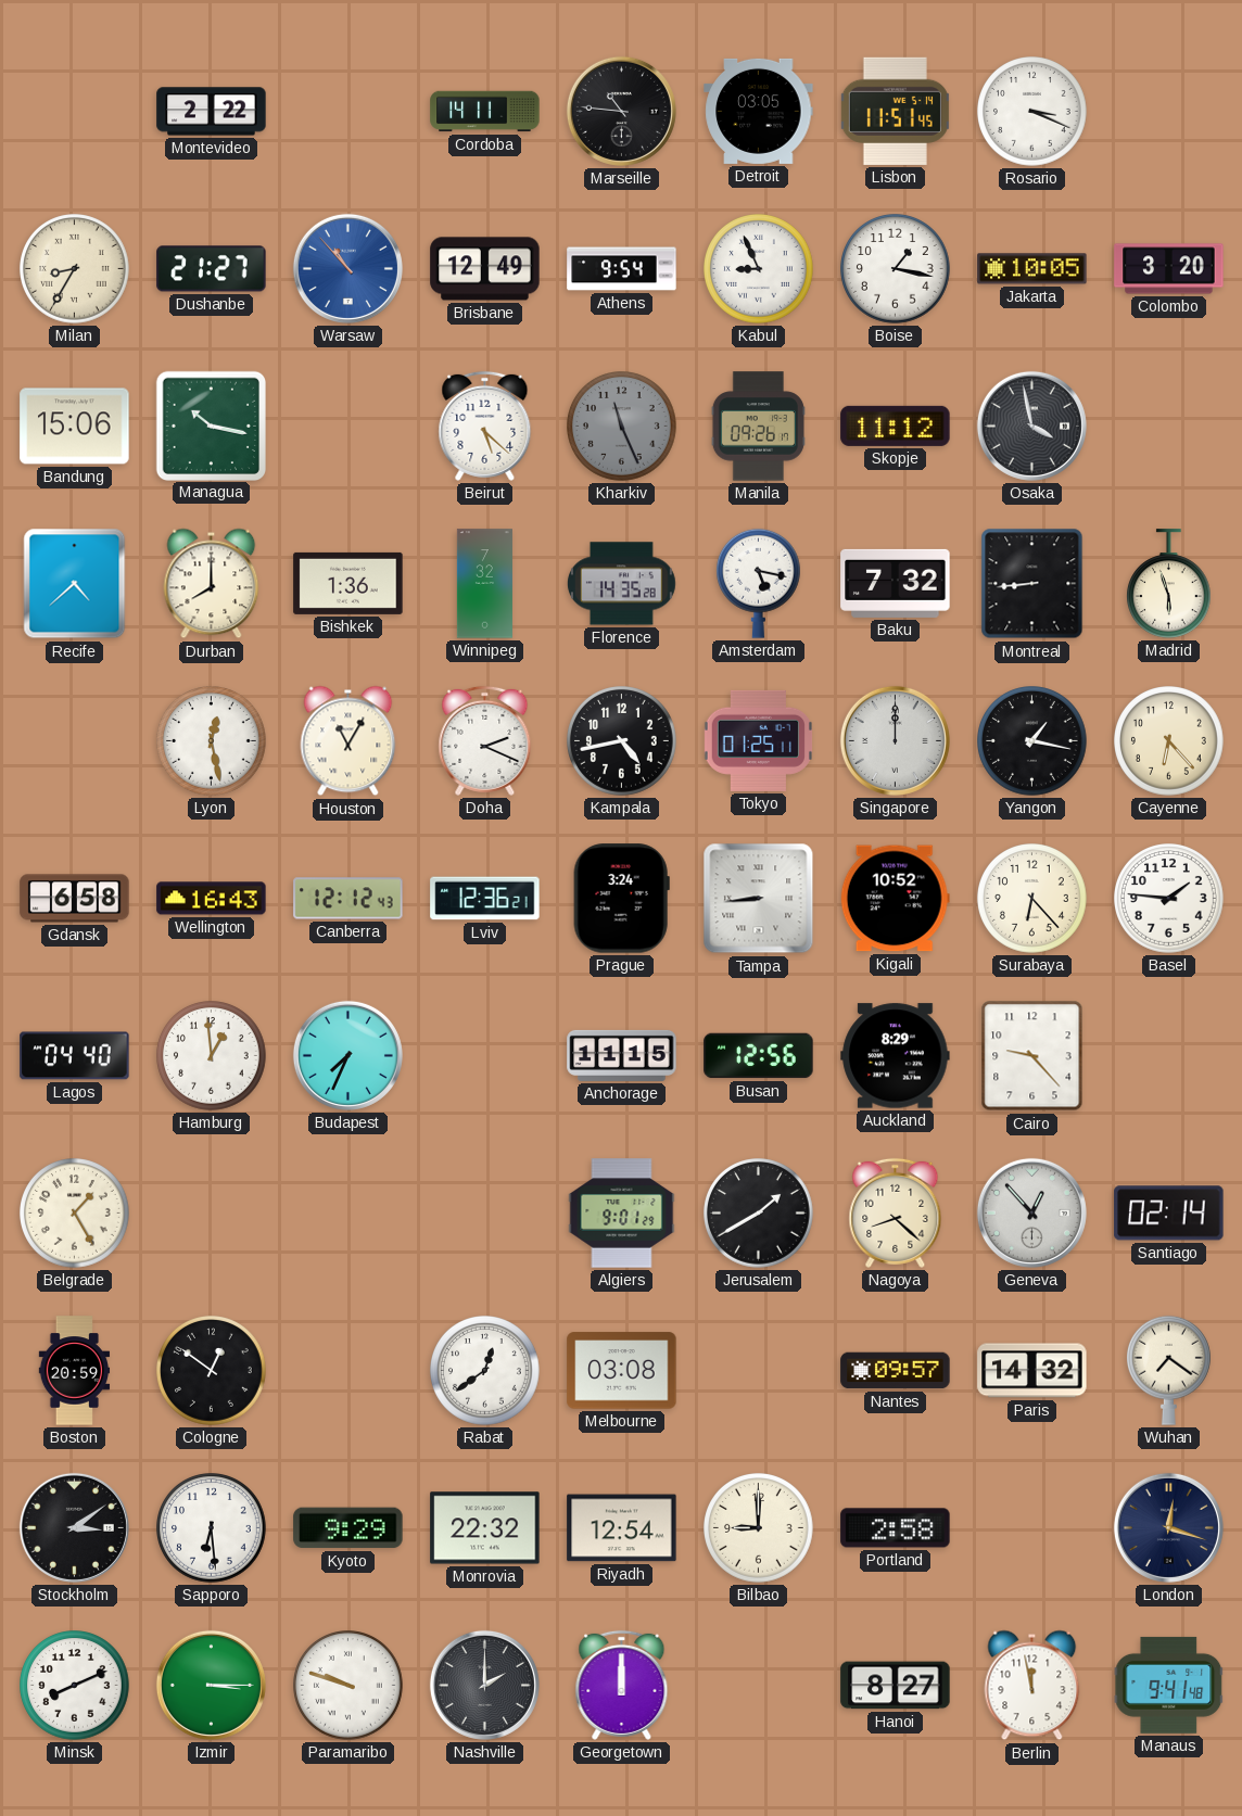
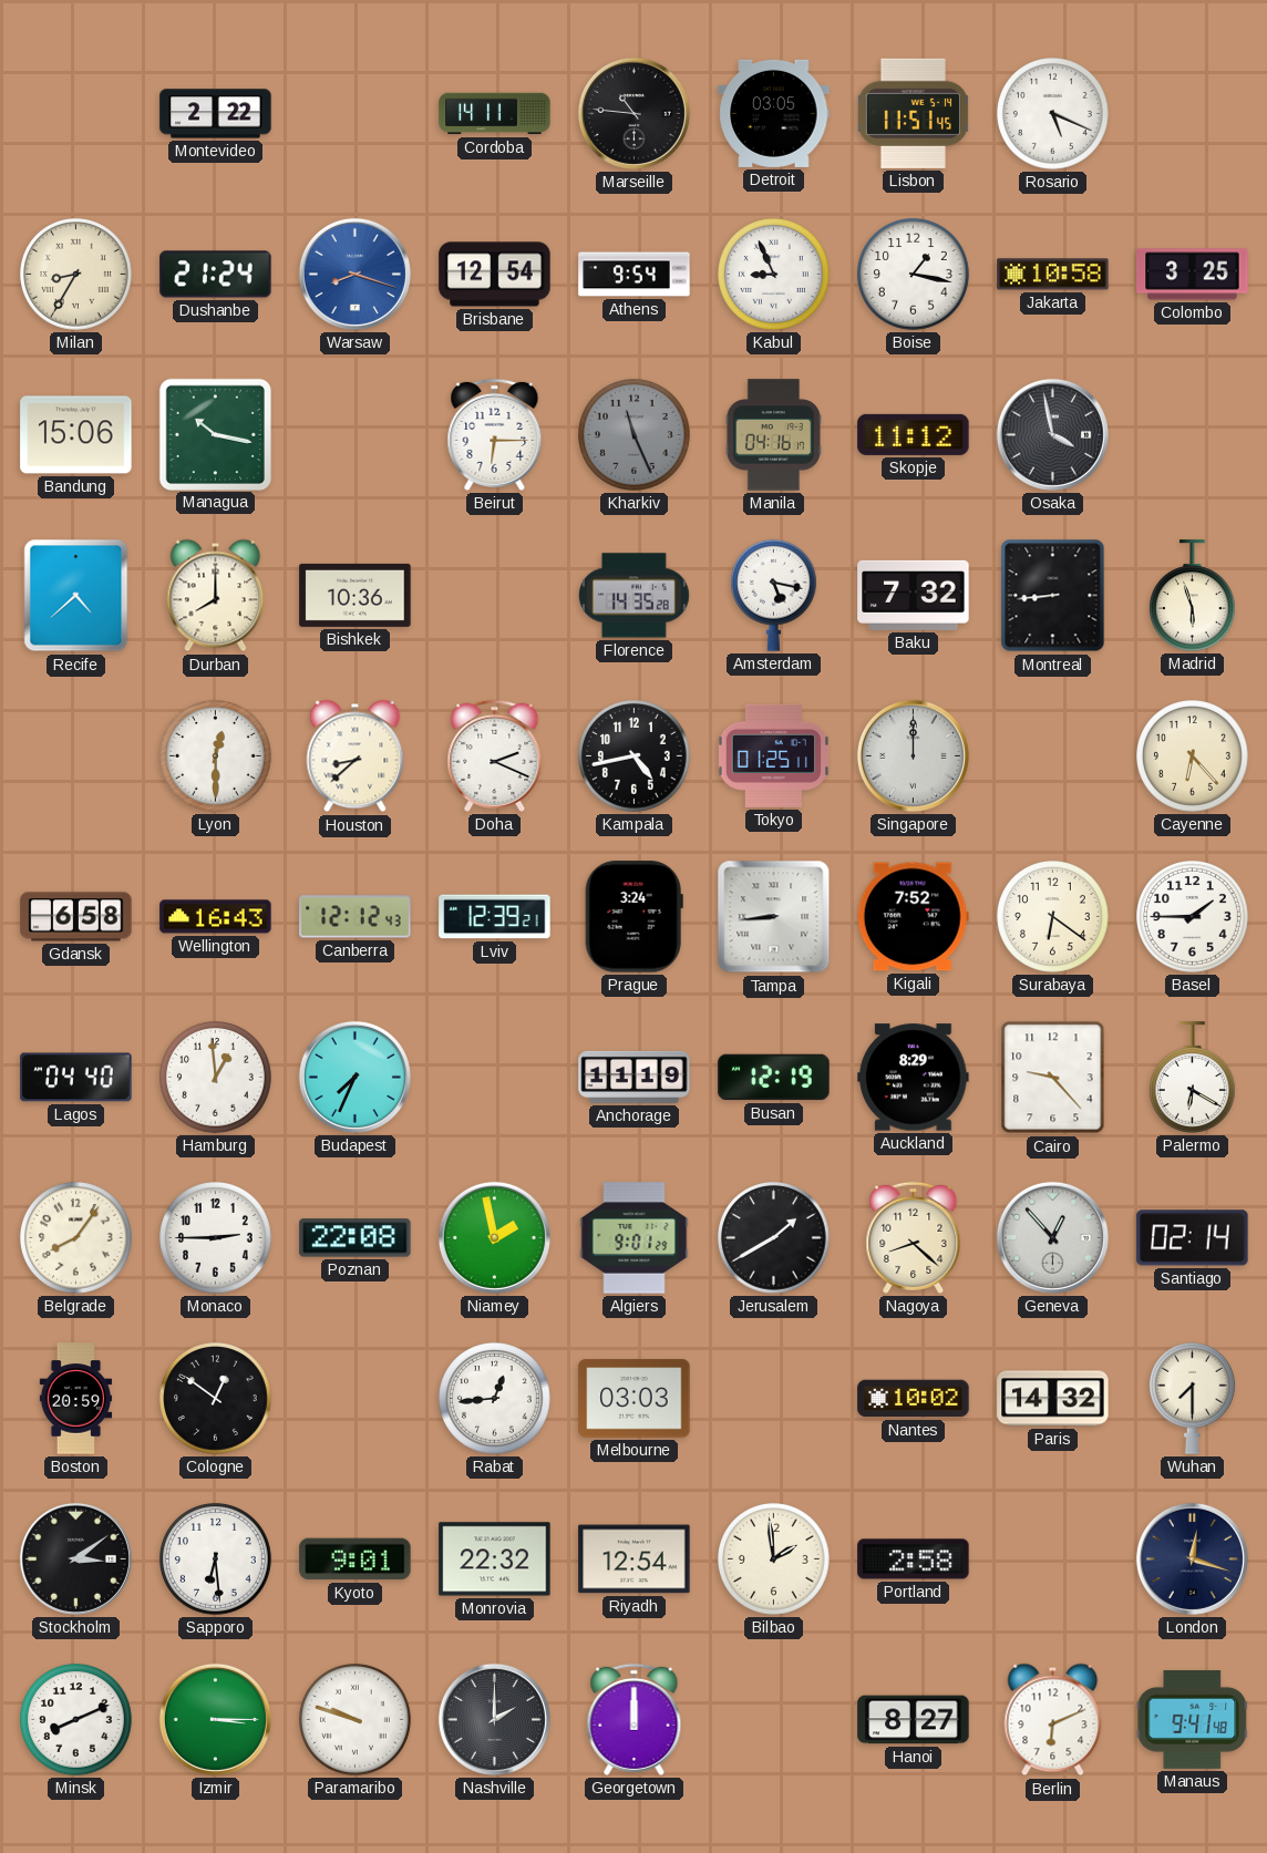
Rosario: 3:19 -> 5:19
Dushanbe: 21:27 -> 21:24
Warsaw: 10:53 -> 8:18
Brisbane: 12:49 -> 12:54
Jakarta: 10:05 -> 10:58
Colombo: 3:20 -> 3:25
Beirut: 5:22 -> 6:15
Manila: 09:26 -> 04:16
Bishkek: 1:36 -> 10:36
Winnipeg: 7:32 -> none
Lyon: 12:28 -> 12:30
Houston: 11:05 -> 8:38
Yangon: 1:17 -> none
Lviv: 12:36 -> 12:39
Kigali: 10:52 -> 7:52
Surabaya: 6:23 -> 6:21
Basel: 1:46 -> 1:45
Anchorage: 11:15 -> 11:19
Busan: 12:56 -> 12:19
Palermo: none -> 6:20
Belgrade: 1:25 -> 8:06
Monaco: none -> 2:45
Poznan: none -> 22:08
Niamey: none -> 1:58
Rabat: 12:39 -> 12:44
Melbourne: 03:08 -> 03:03
Nantes: 09:57 -> 10:02
Wuhan: 7:21 -> 7:30
Kyoto: 9:29 -> 9:01
Bilbao: 9:00 -> 1:59
Berlin: 11:58 -> 6:11
